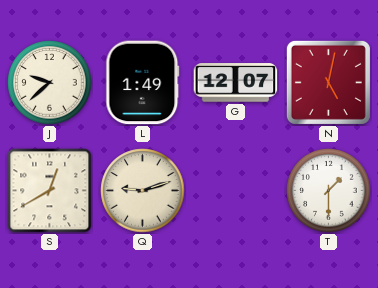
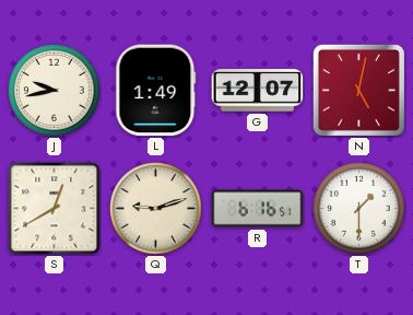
J: 9:38 -> 9:43
R: none -> 6:16
